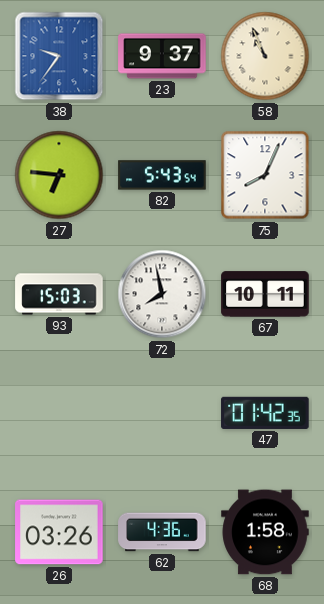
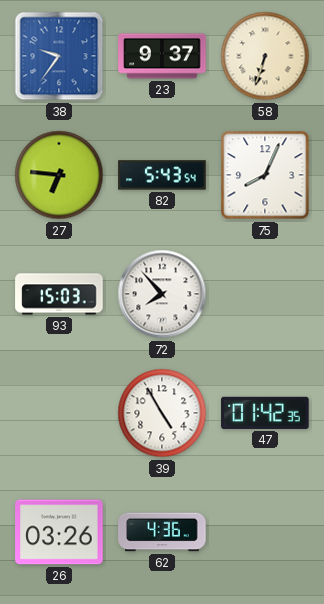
58: 10:56 -> 6:33
72: 7:58 -> 7:53
67: 10:11 -> none
39: none -> 4:55
68: 1:58 -> none
